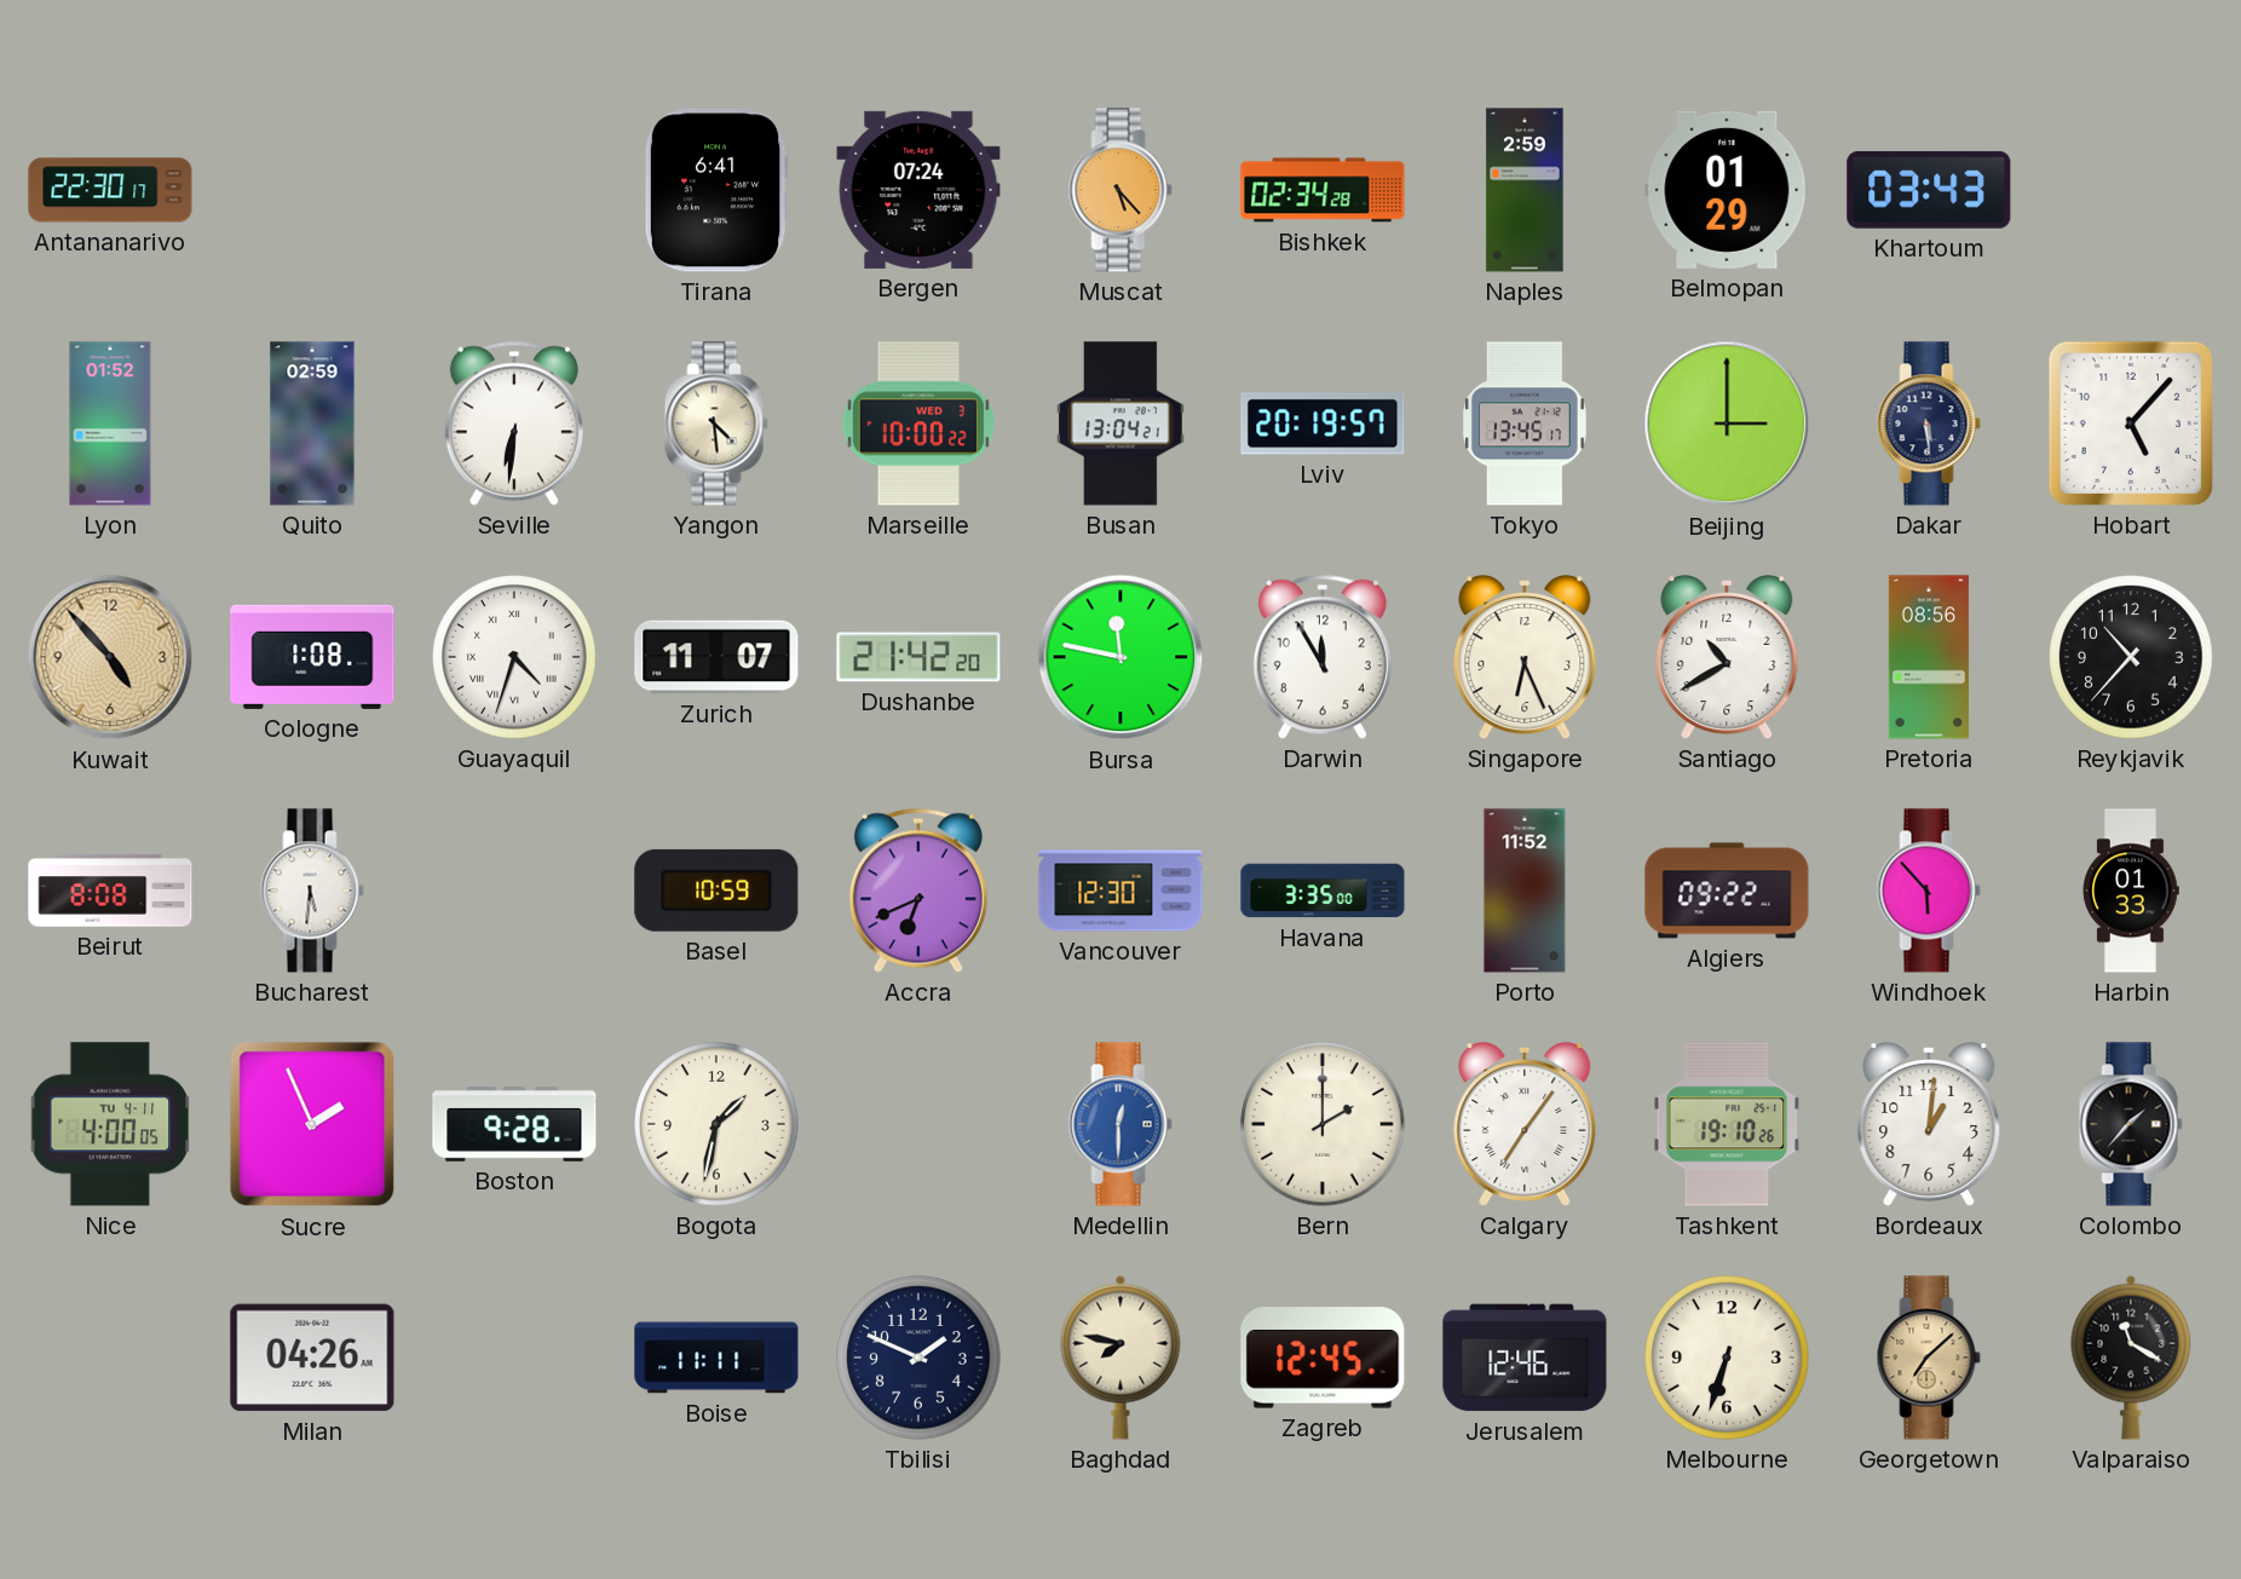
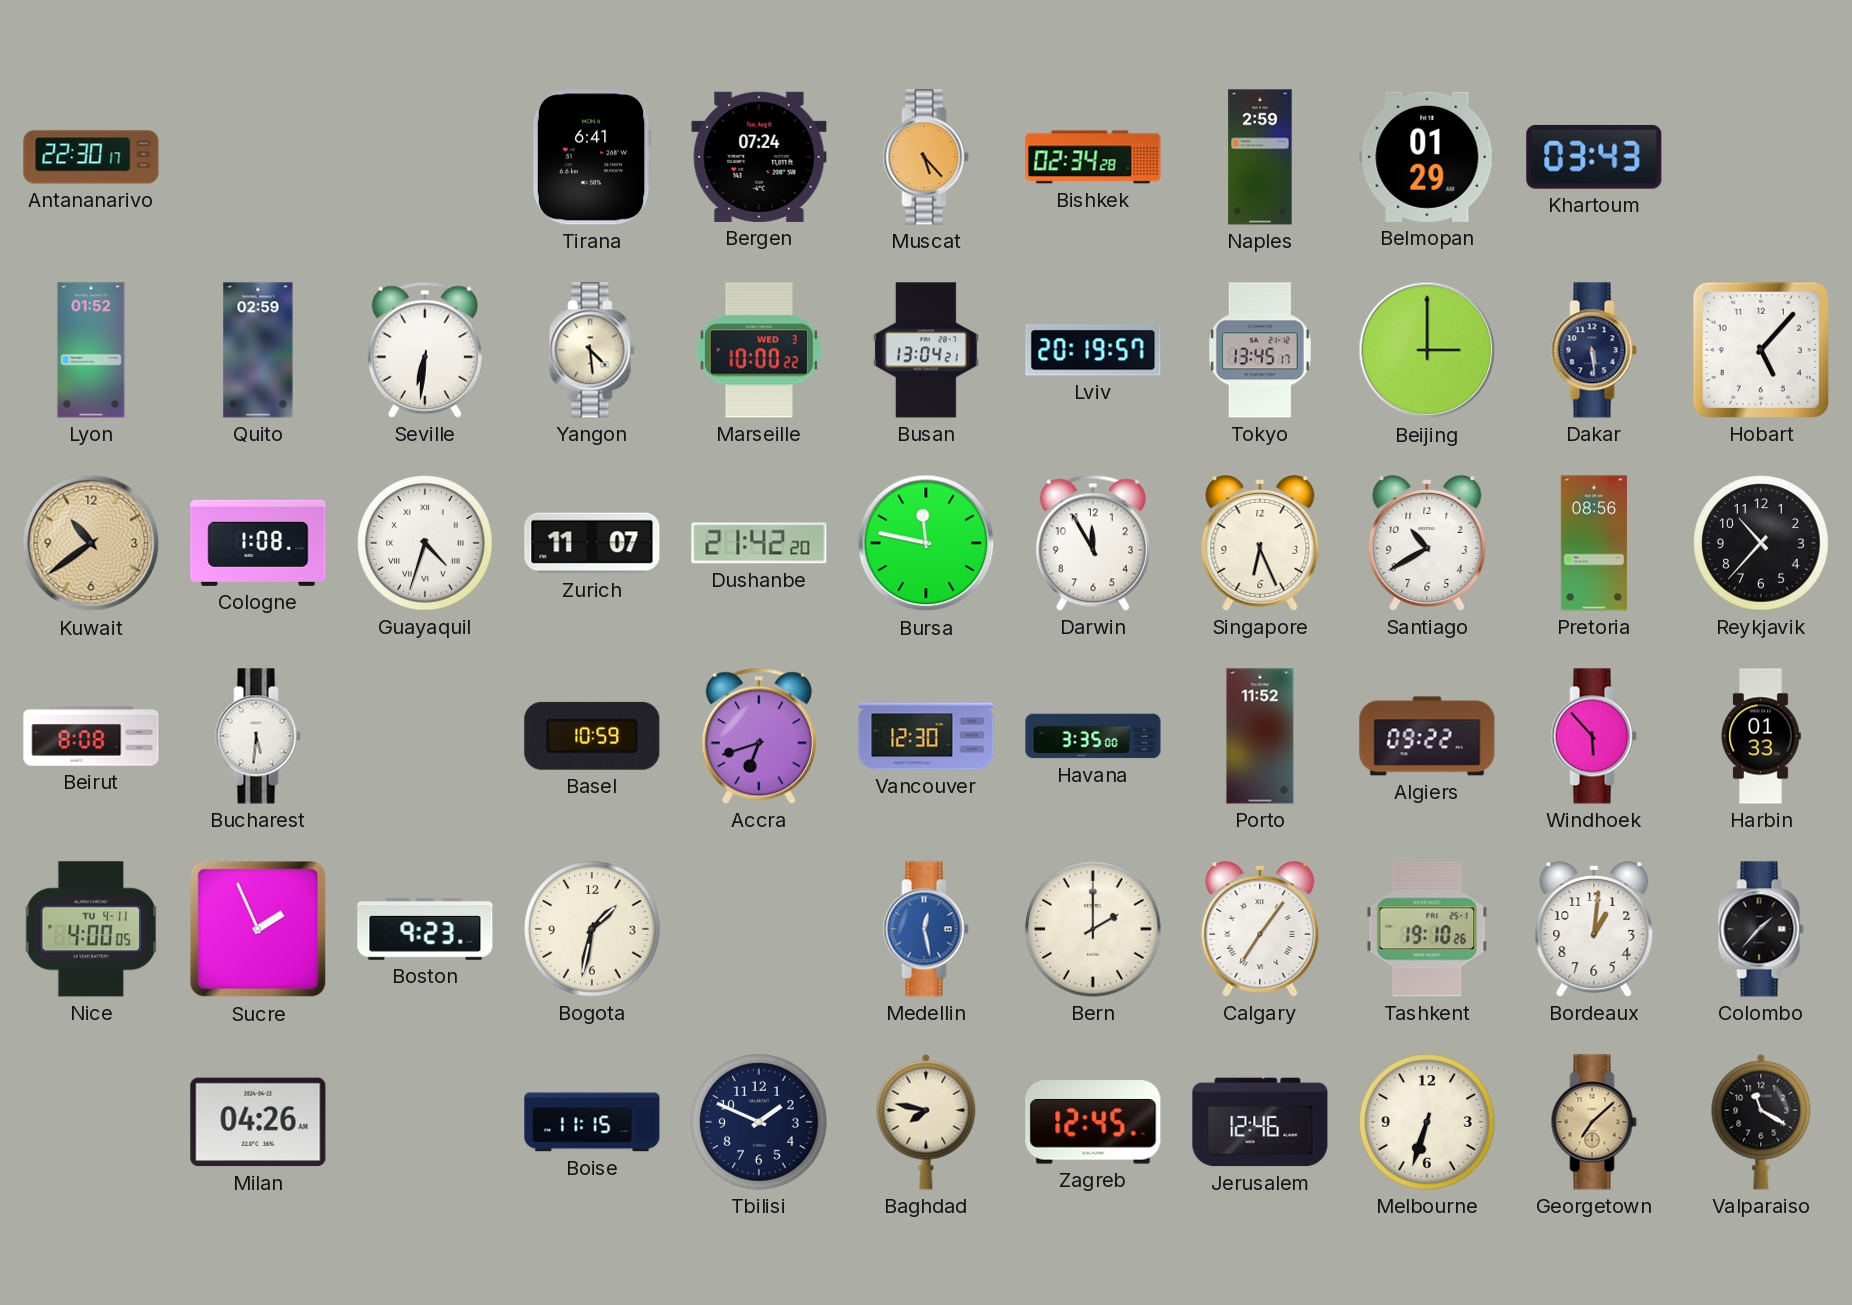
Kuwait: 4:53 -> 10:39
Accra: 6:41 -> 6:42
Boston: 9:28 -> 9:23
Medellin: 12:30 -> 12:28
Boise: 11:11 -> 11:15
